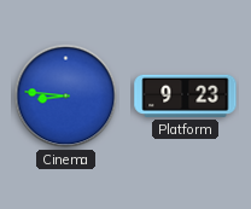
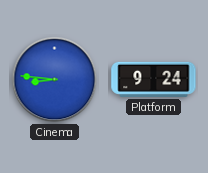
Platform: 9:23 -> 9:24
